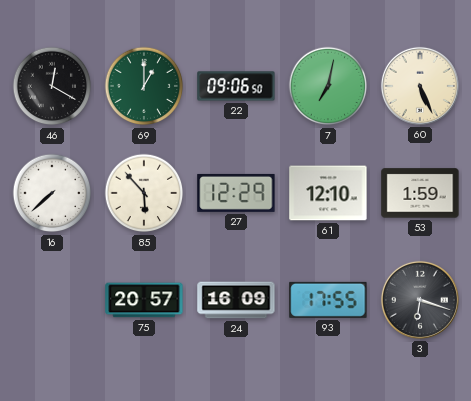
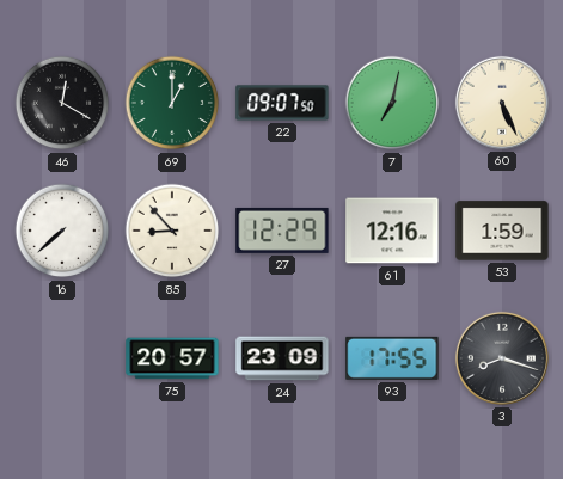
22: 09:06 -> 09:07
85: 5:53 -> 8:53
61: 12:10 -> 12:16
24: 16:09 -> 23:09
3: 6:18 -> 8:18
